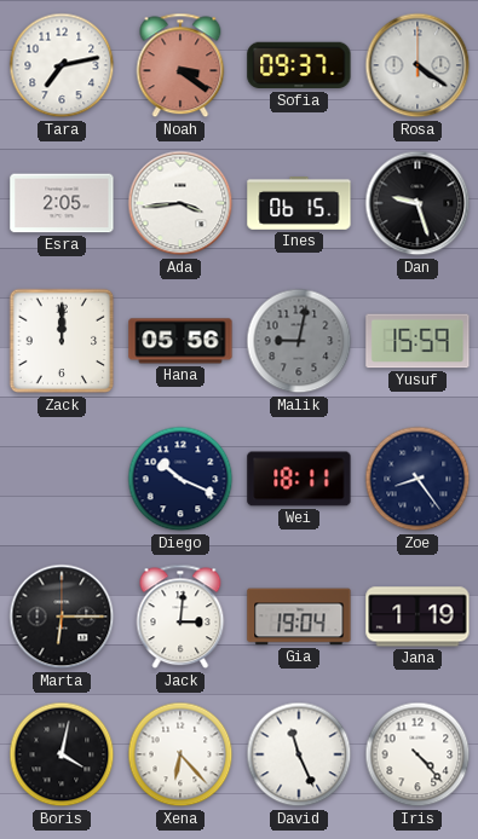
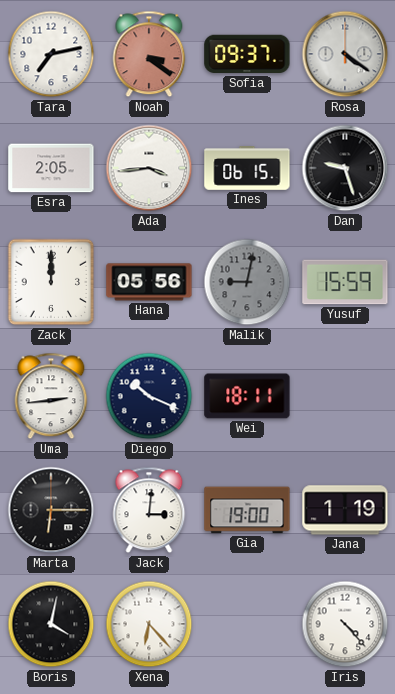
Uma: none -> 2:44
Zoe: 8:24 -> none
Gia: 19:04 -> 19:00
David: 11:26 -> none
